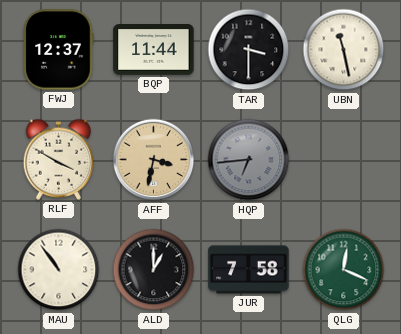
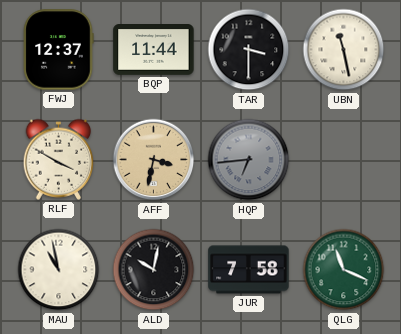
MAU: 10:54 -> 10:58
ALD: 1:00 -> 10:02
QLG: 12:19 -> 11:19
